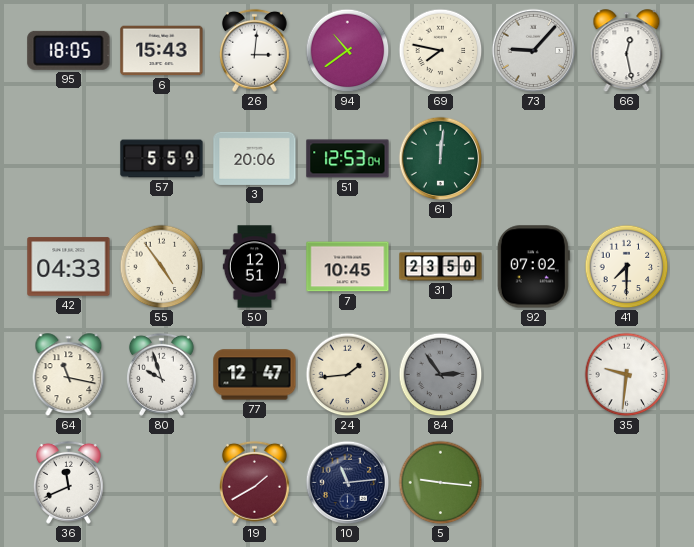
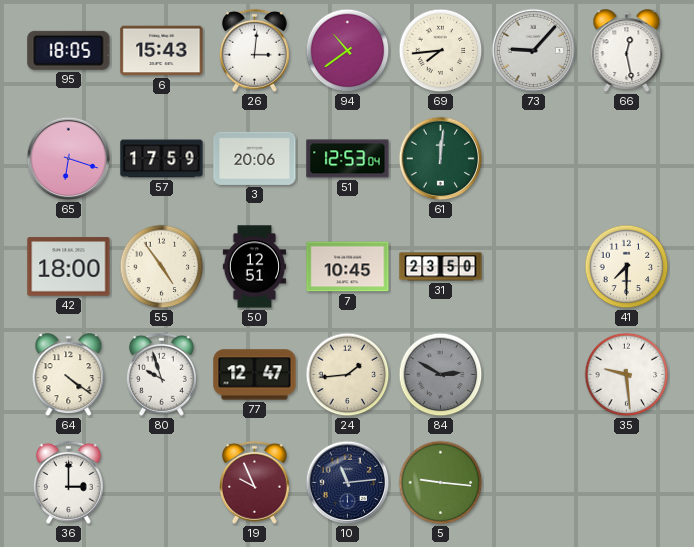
69: 7:47 -> 7:44
65: none -> 6:18
57: 5:59 -> 17:59
42: 04:33 -> 18:00
92: 07:02 -> none
64: 11:17 -> 4:21
84: 2:54 -> 2:50
35: 9:31 -> 9:29
36: 11:41 -> 3:00
19: 1:40 -> 9:56
